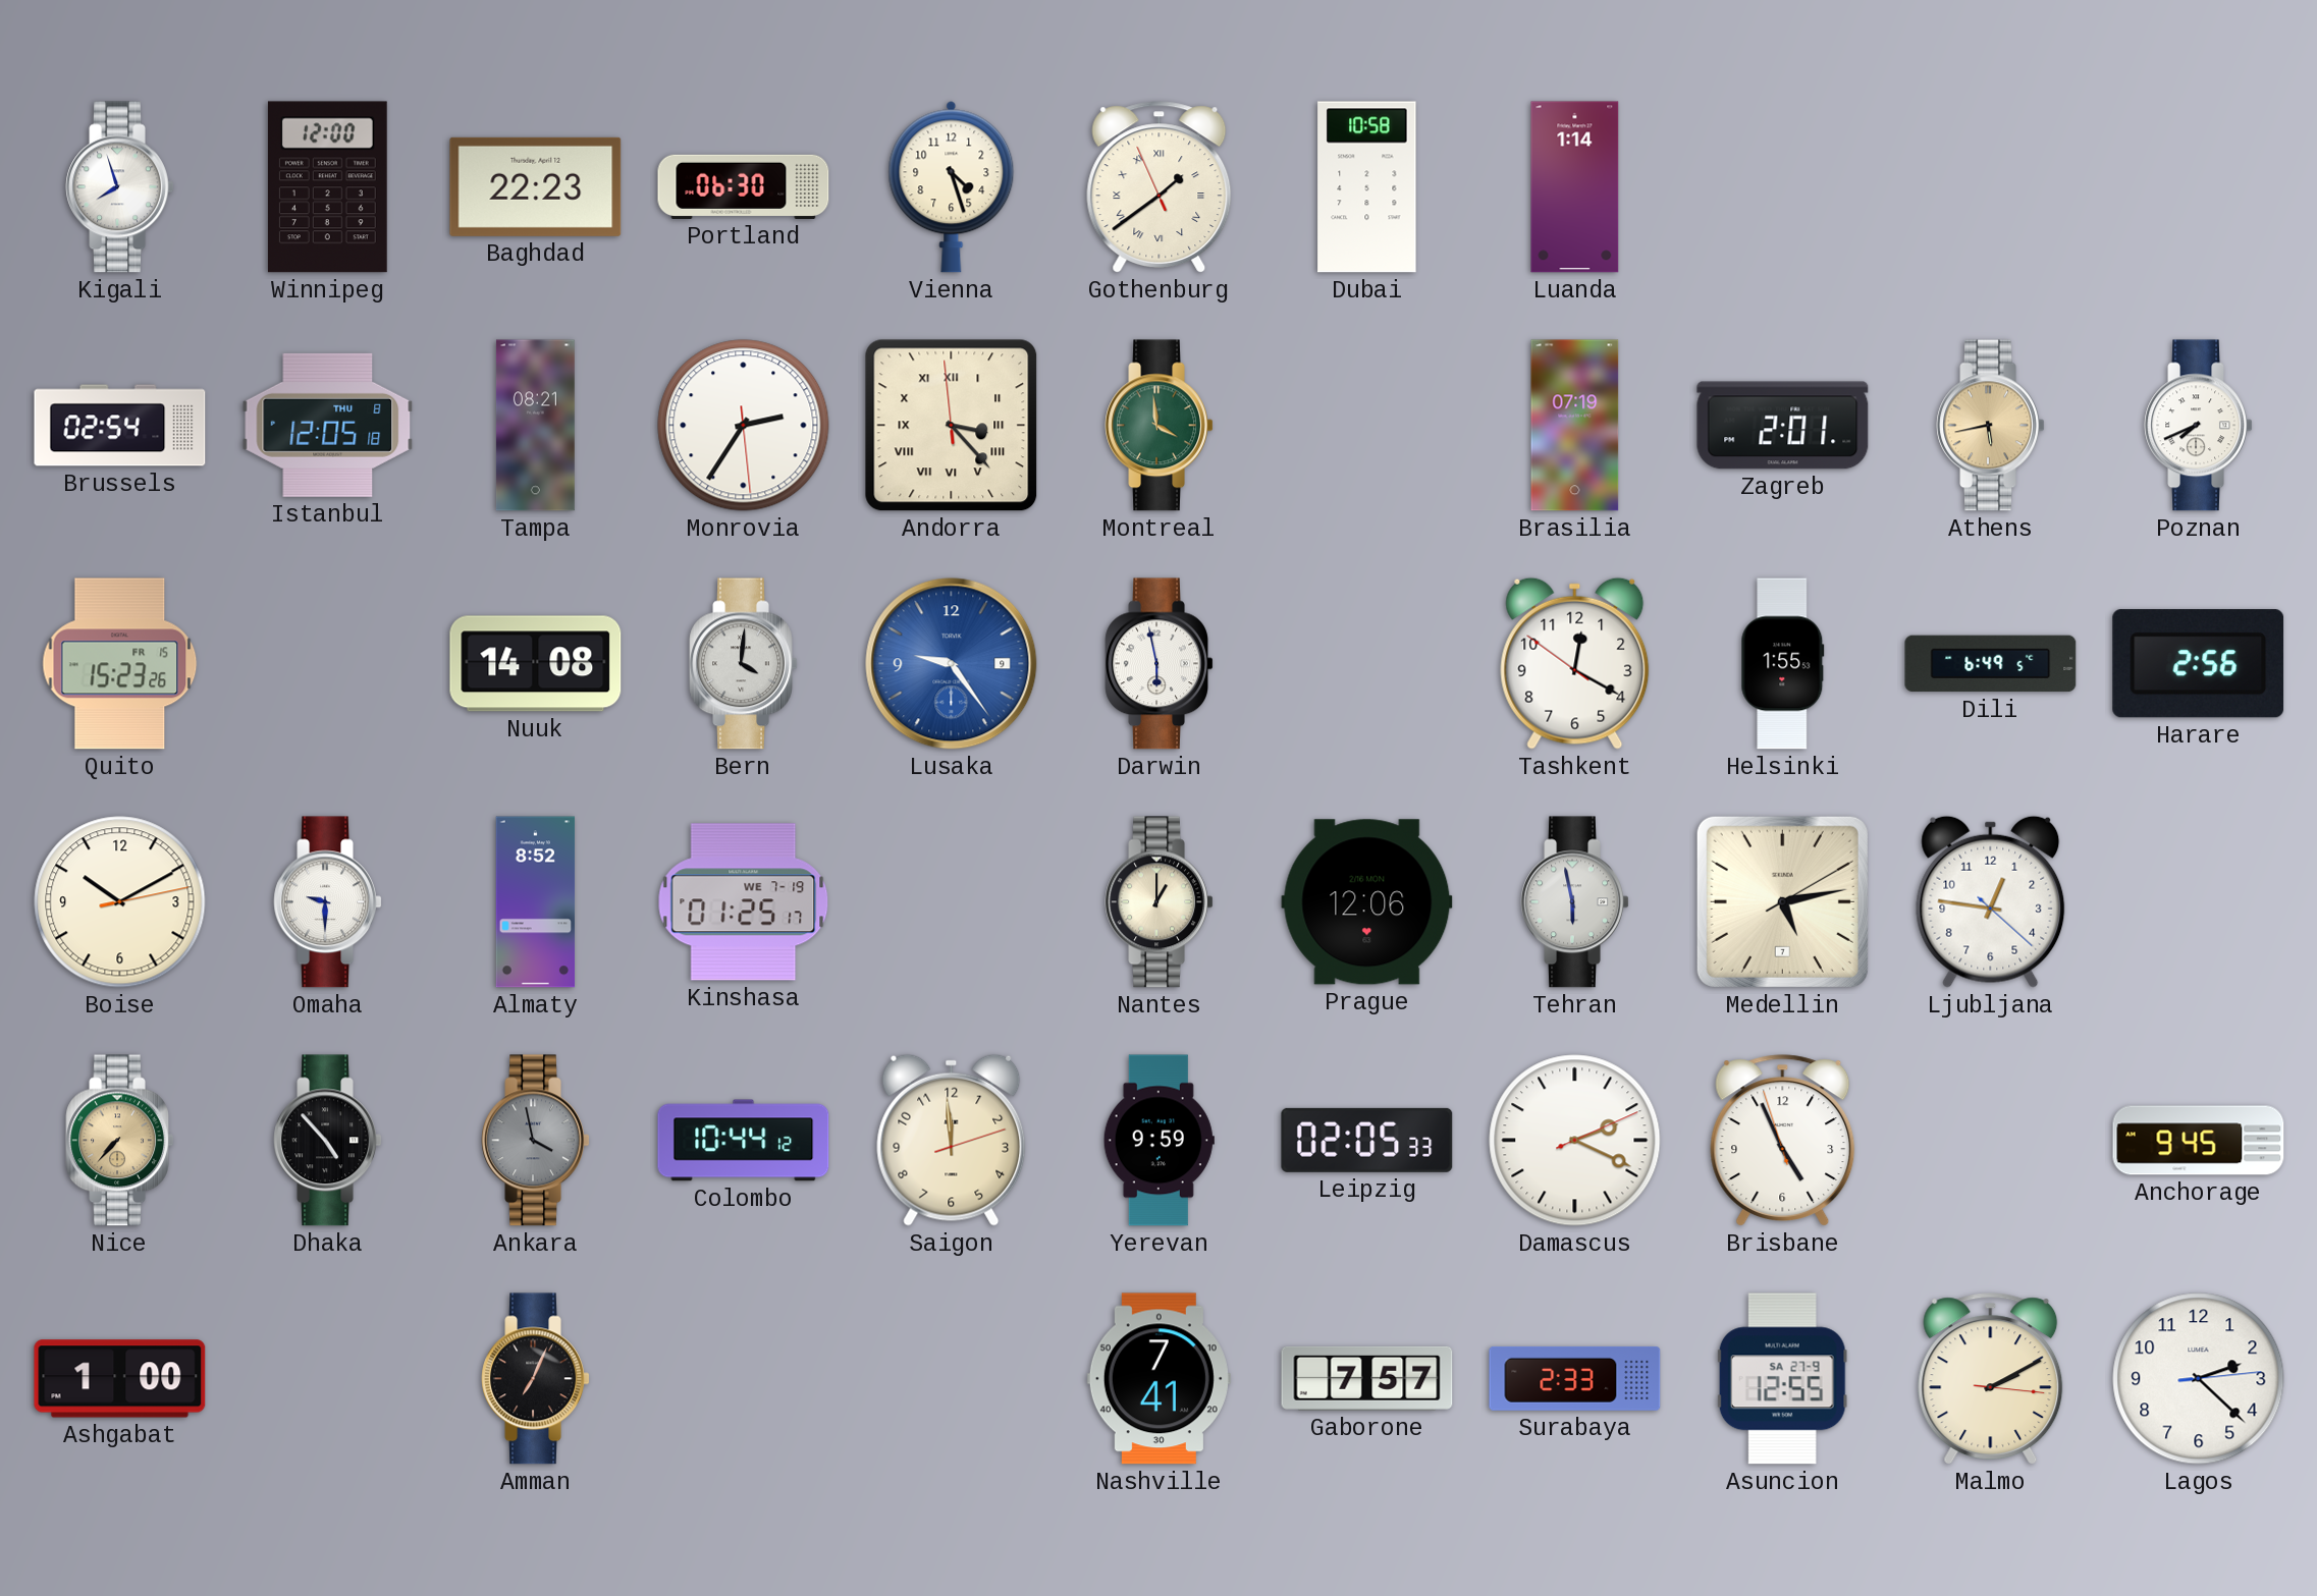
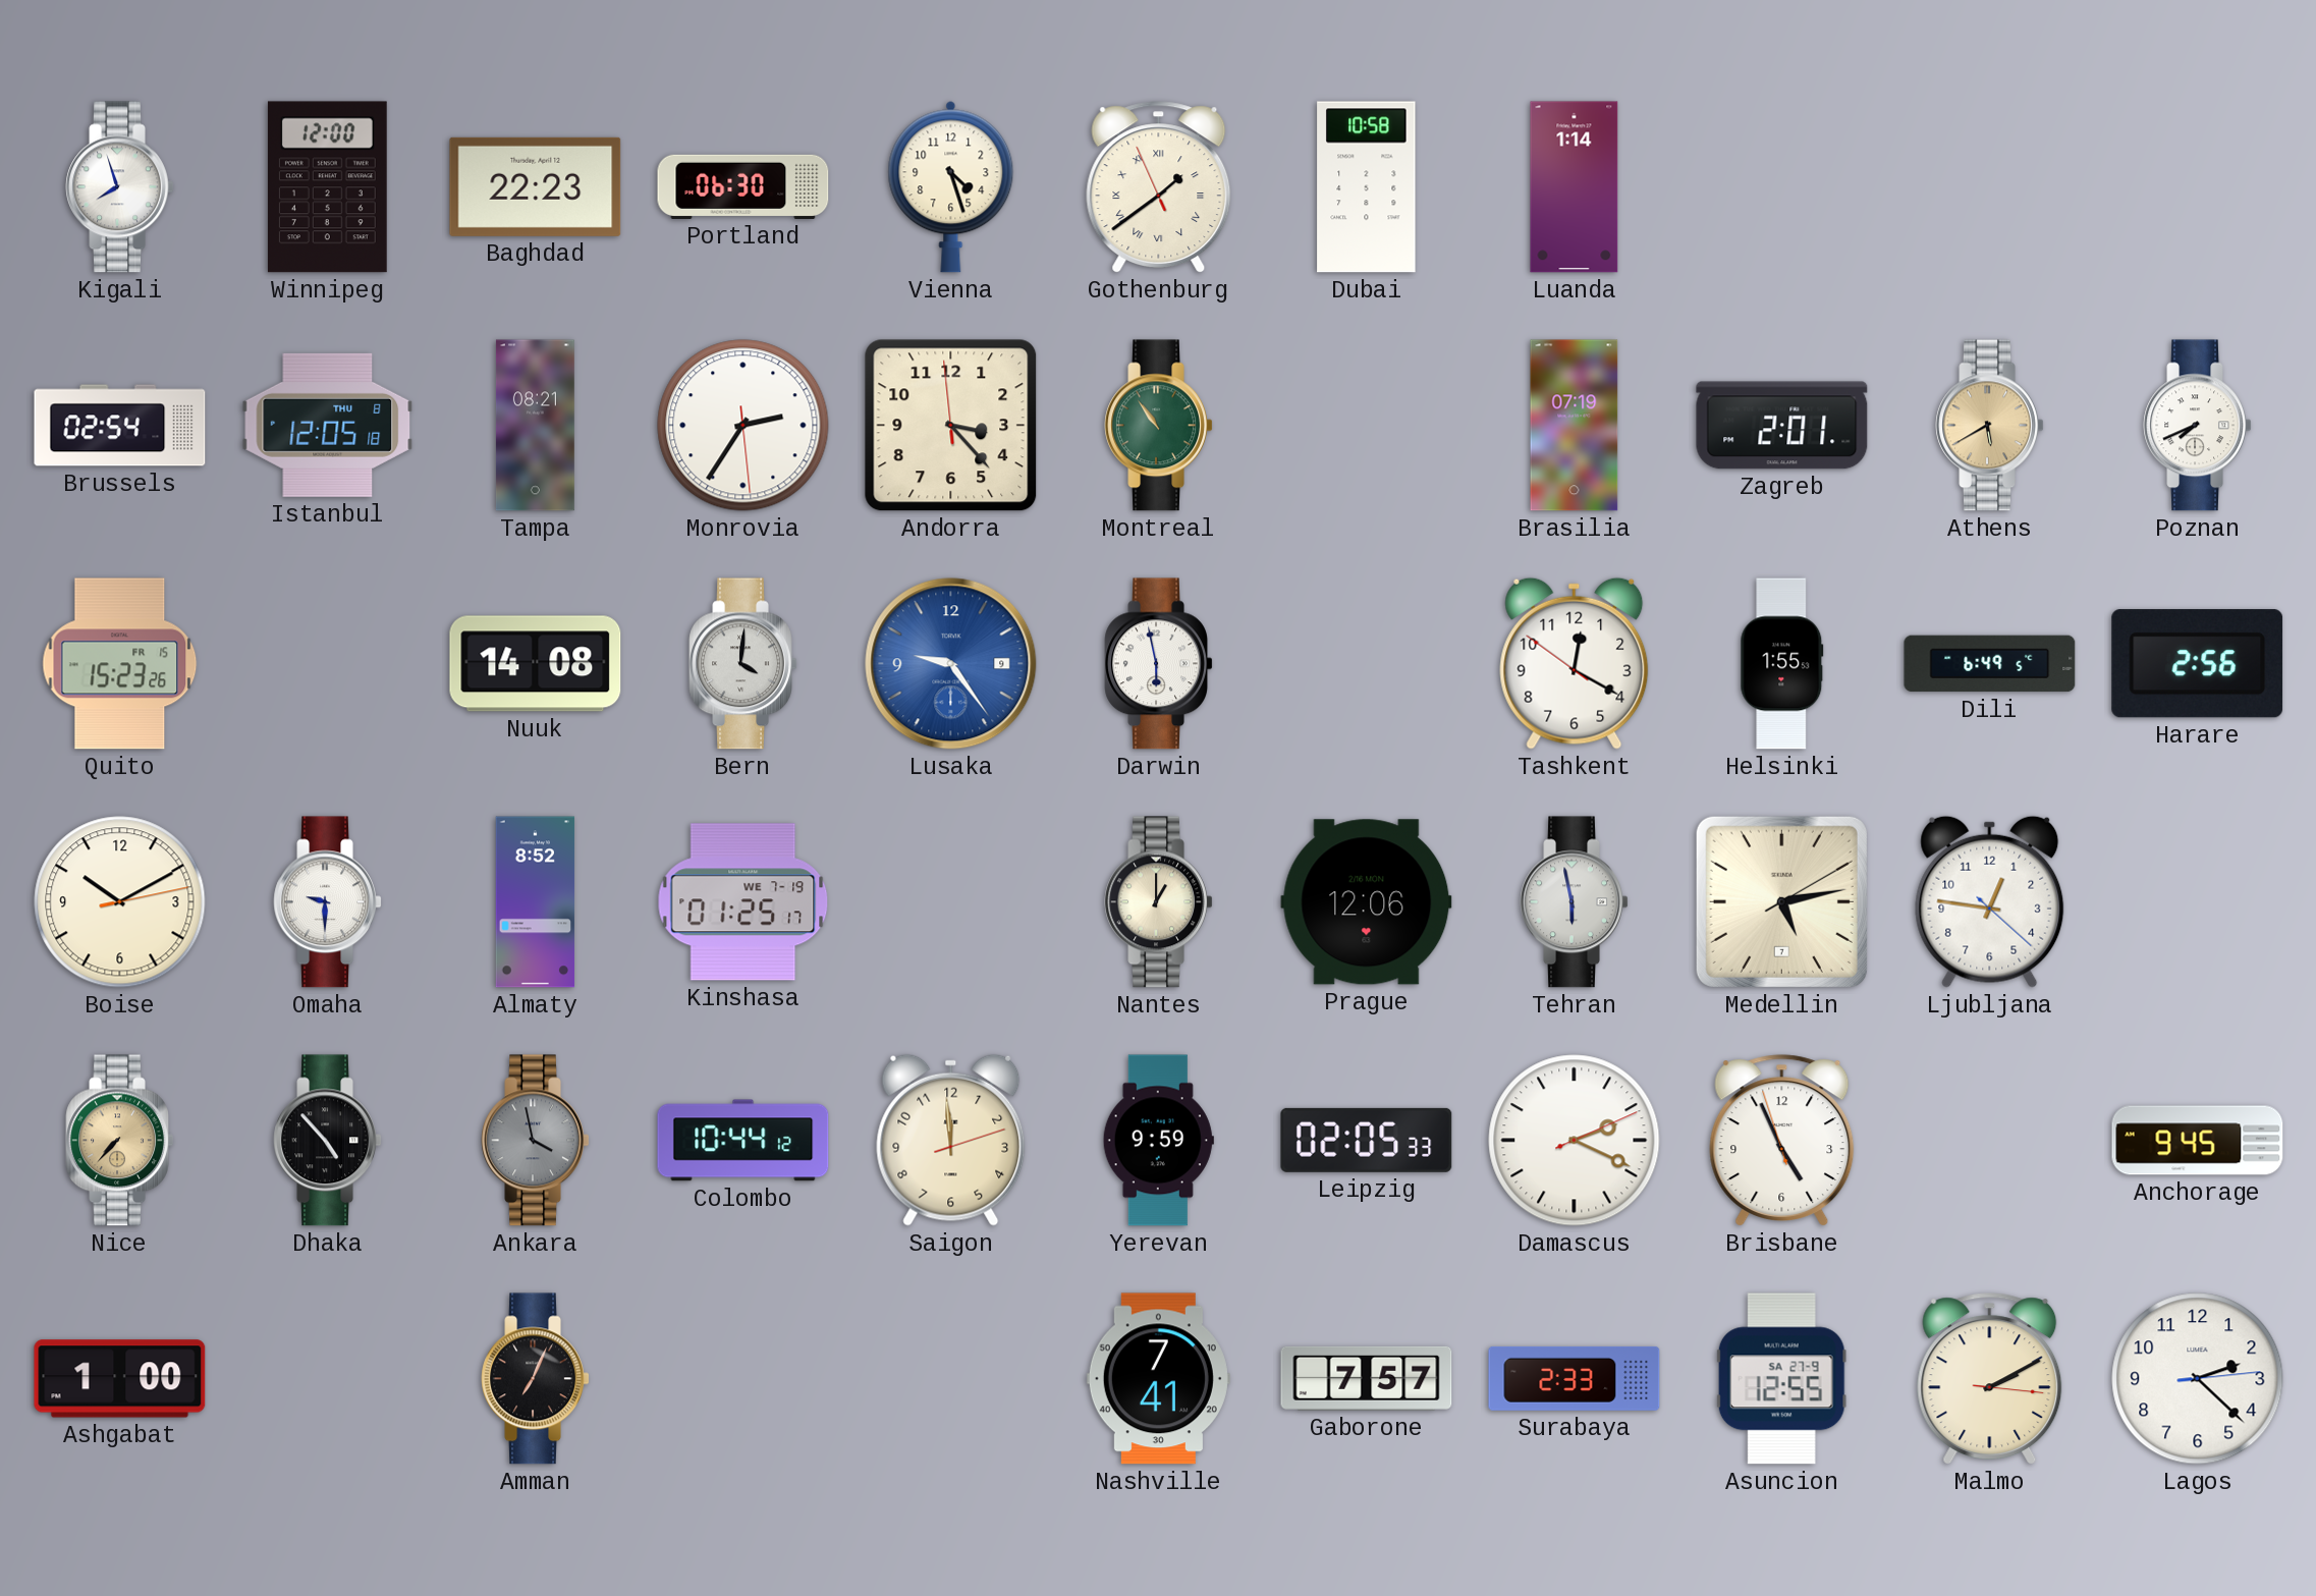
Andorra numerals: Roman -> Arabic
Montreal: 3:59 -> 10:54
Athens: 5:43 -> 5:40
